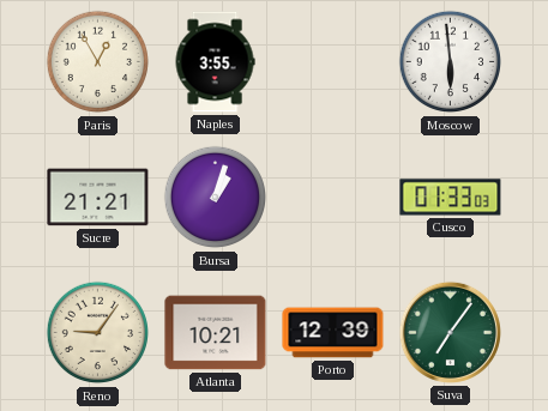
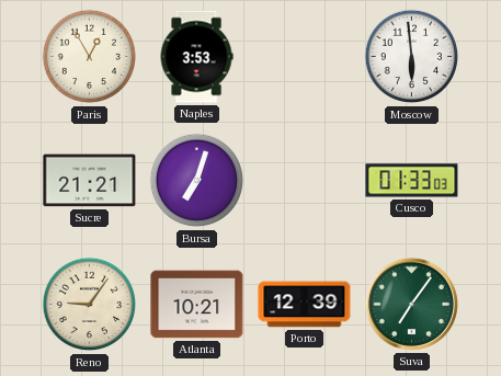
Naples: 3:55 -> 3:53
Bursa: 1:03 -> 7:03
